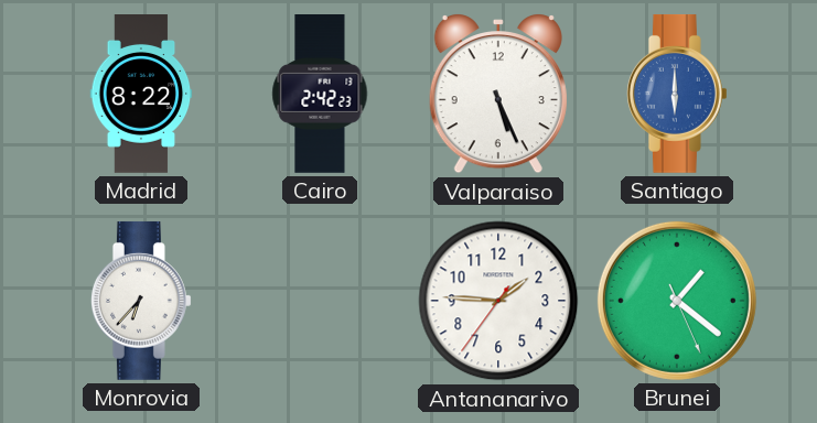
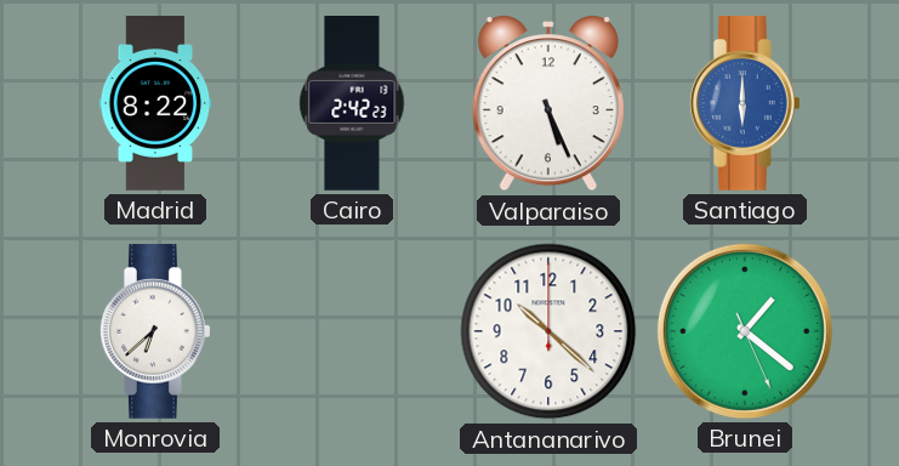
Monrovia: 6:37 -> 6:38
Antananarivo: 1:45 -> 10:22
